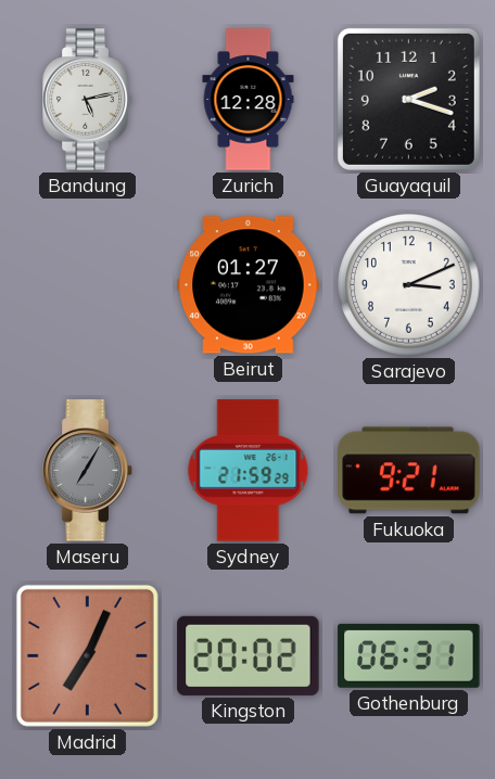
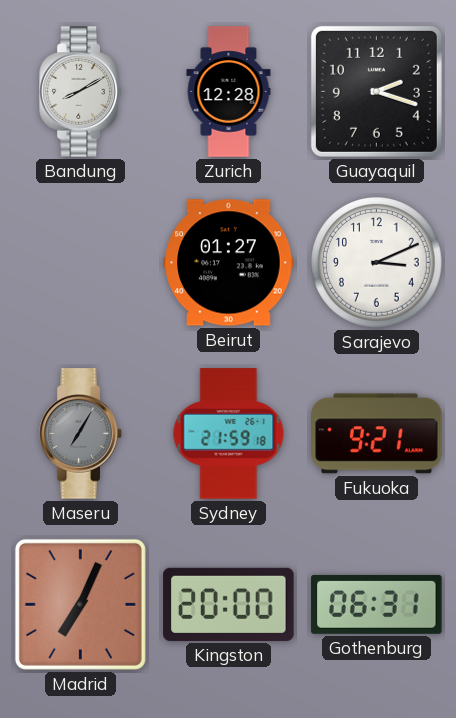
Bandung: 5:13 -> 8:10
Sydney: 21:59:29 -> 21:59:18
Kingston: 20:02 -> 20:00
